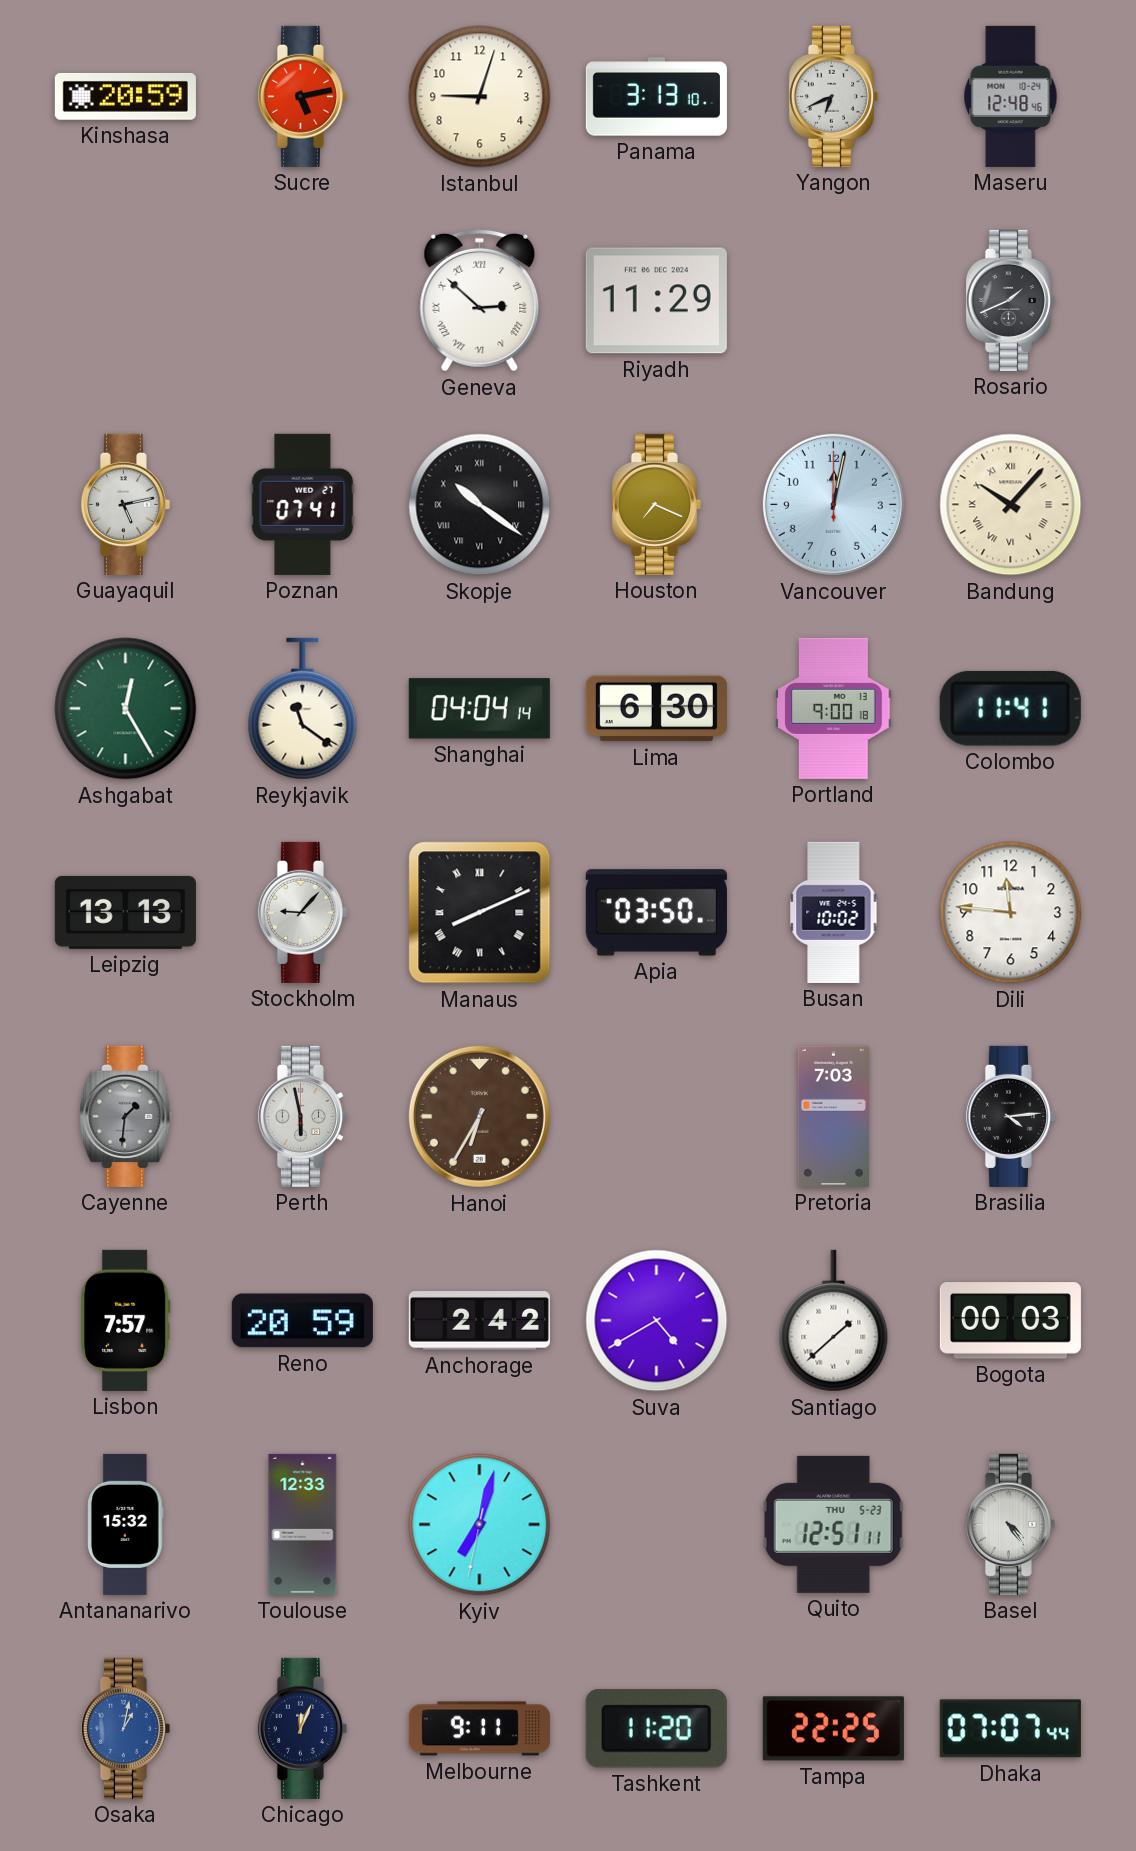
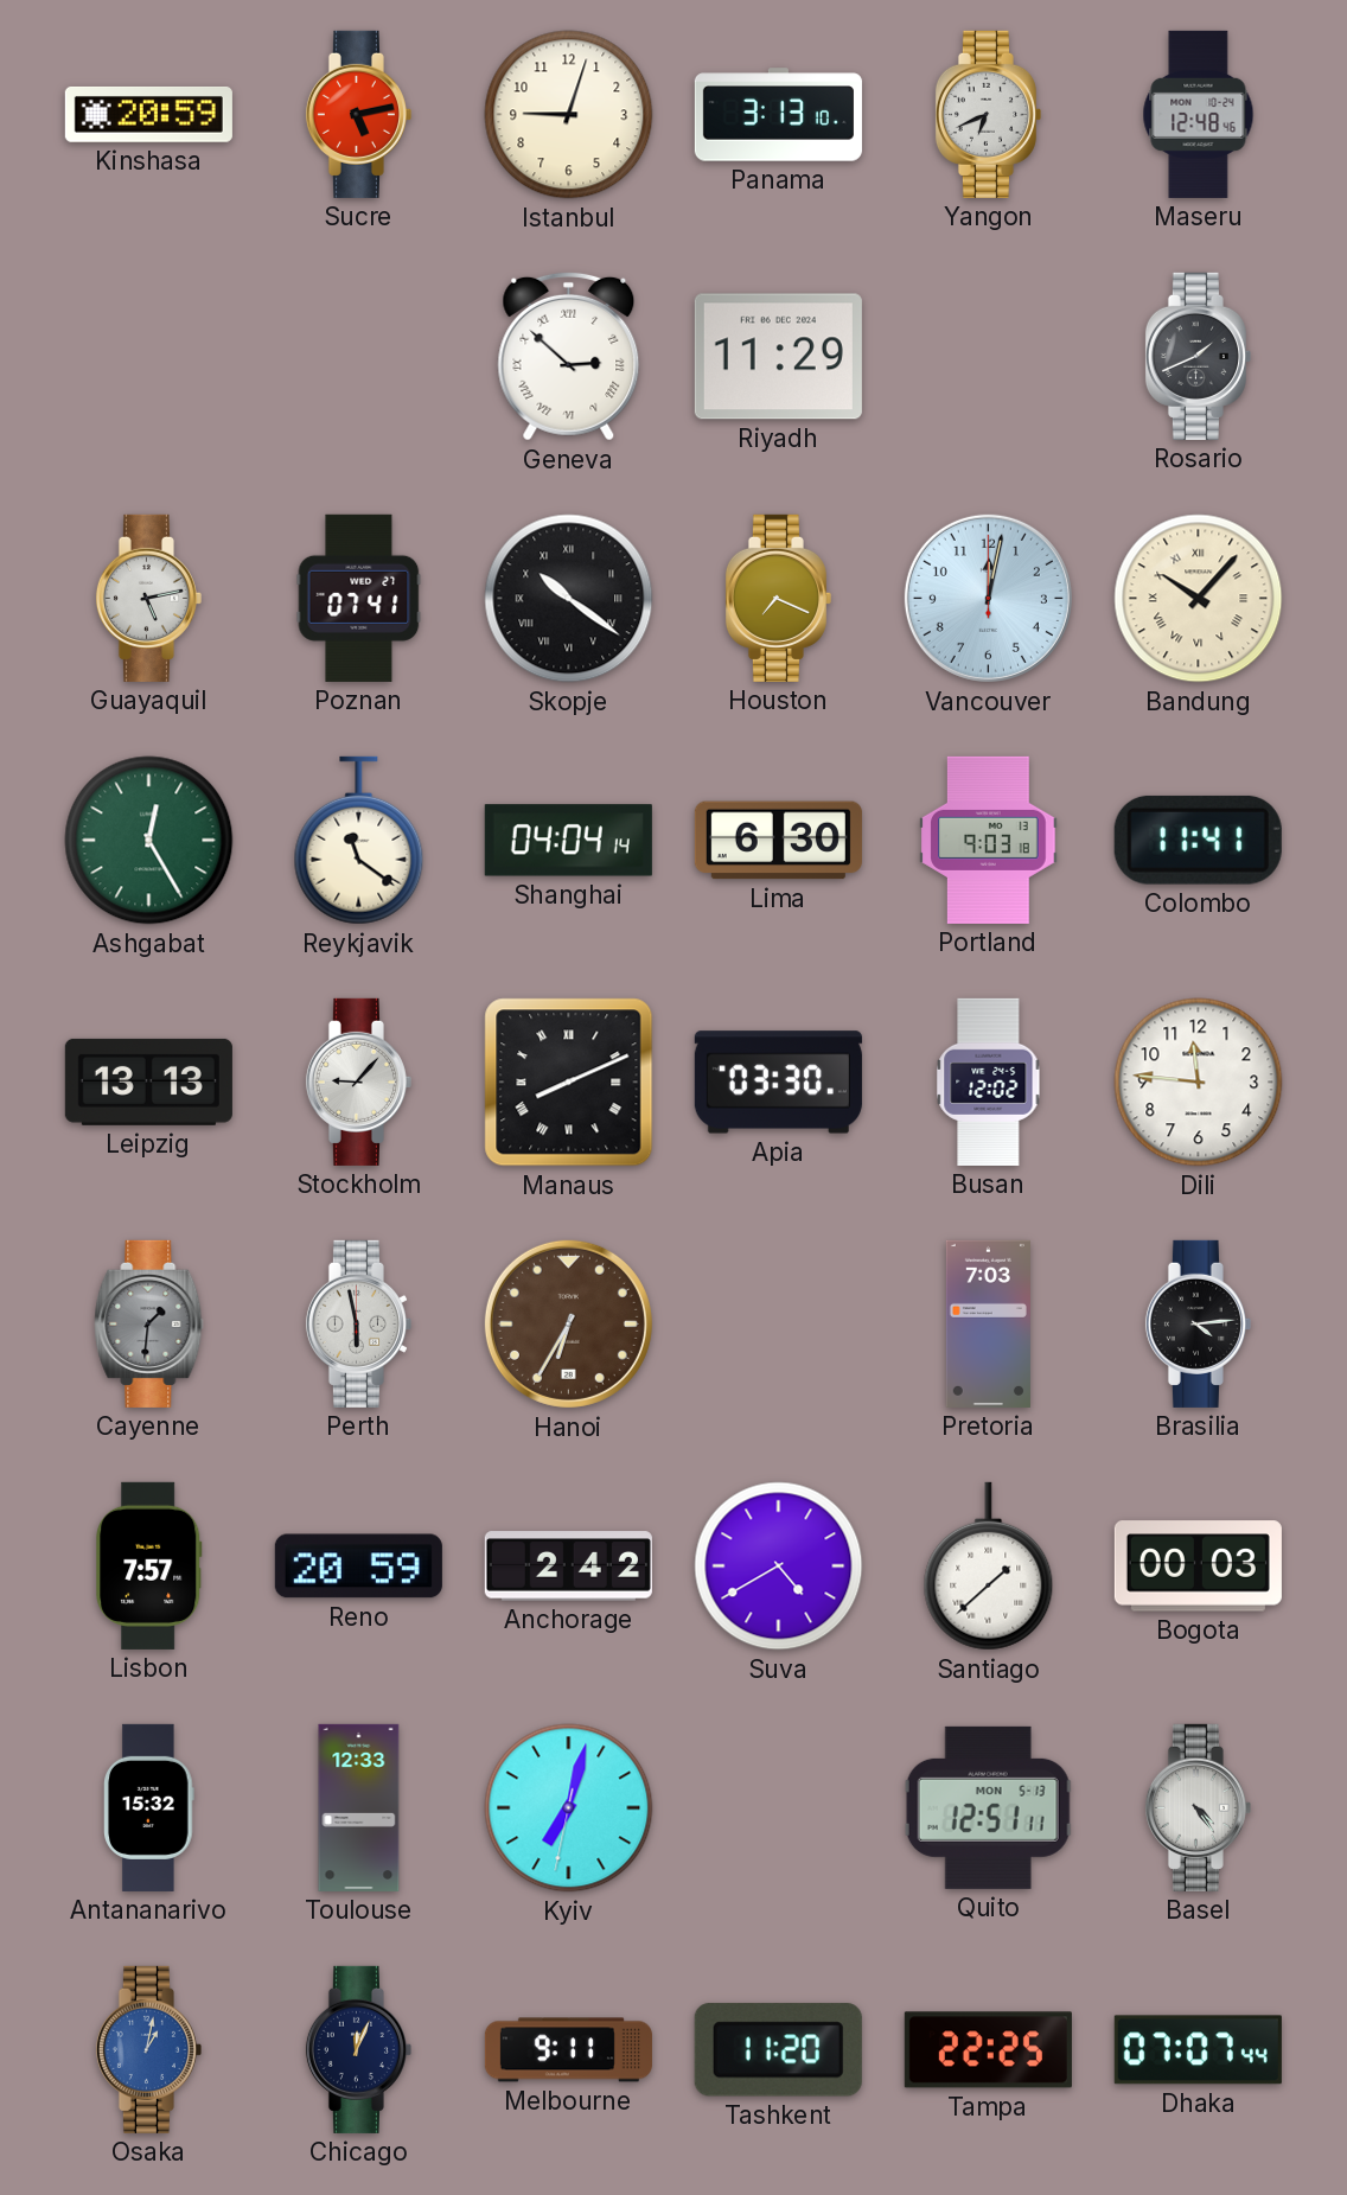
Portland: 9:00 -> 9:03
Apia: 03:50 -> 03:30
Busan: 10:02 -> 12:02
Quito date: THU 5-23 -> MON 5-13
